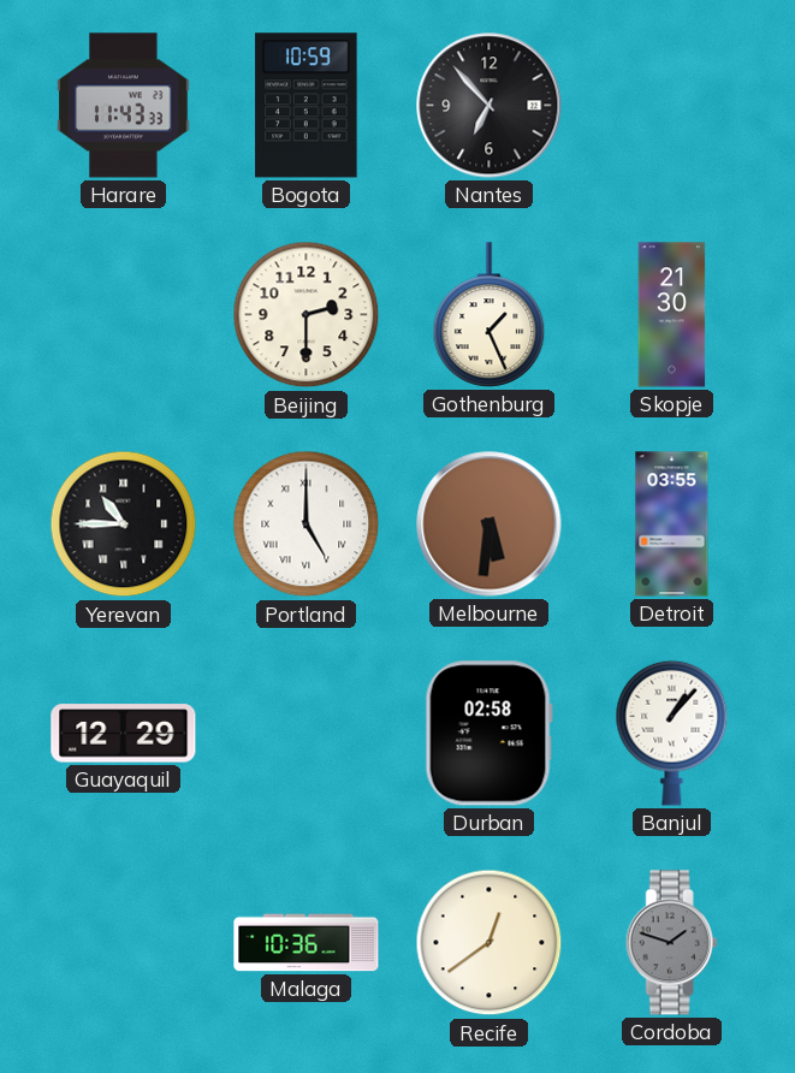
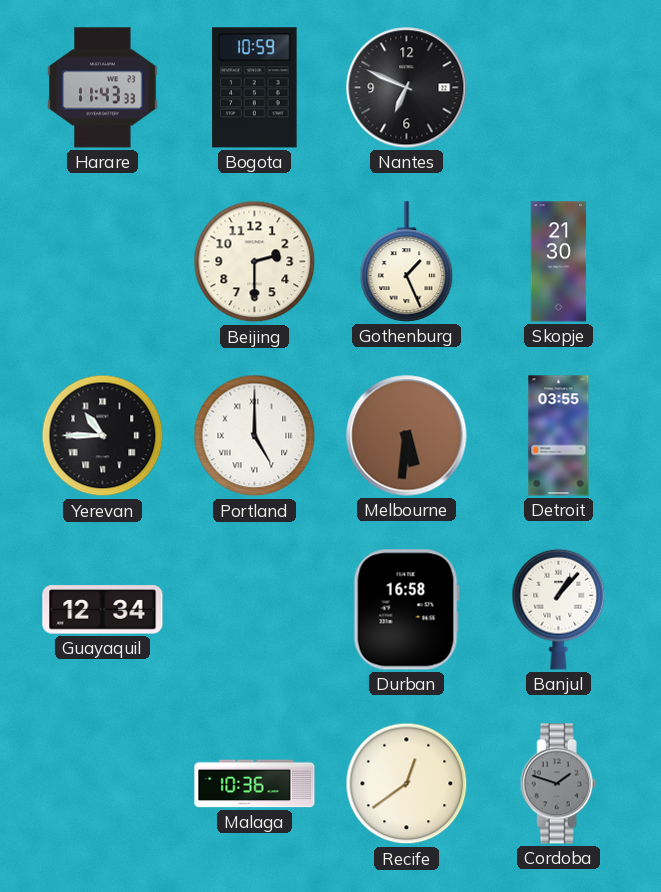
Nantes: 6:53 -> 6:49
Guayaquil: 12:29 -> 12:34
Durban: 02:58 -> 16:58
